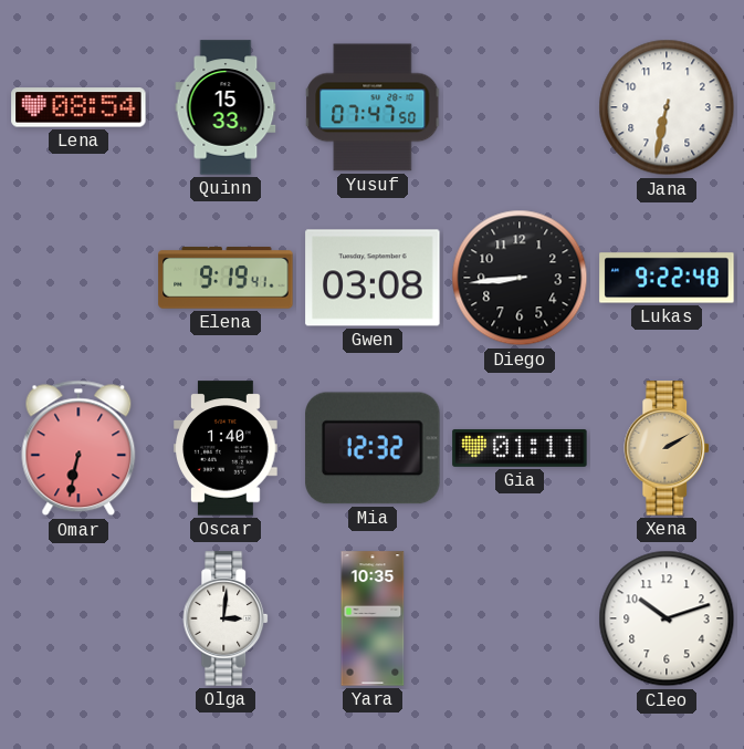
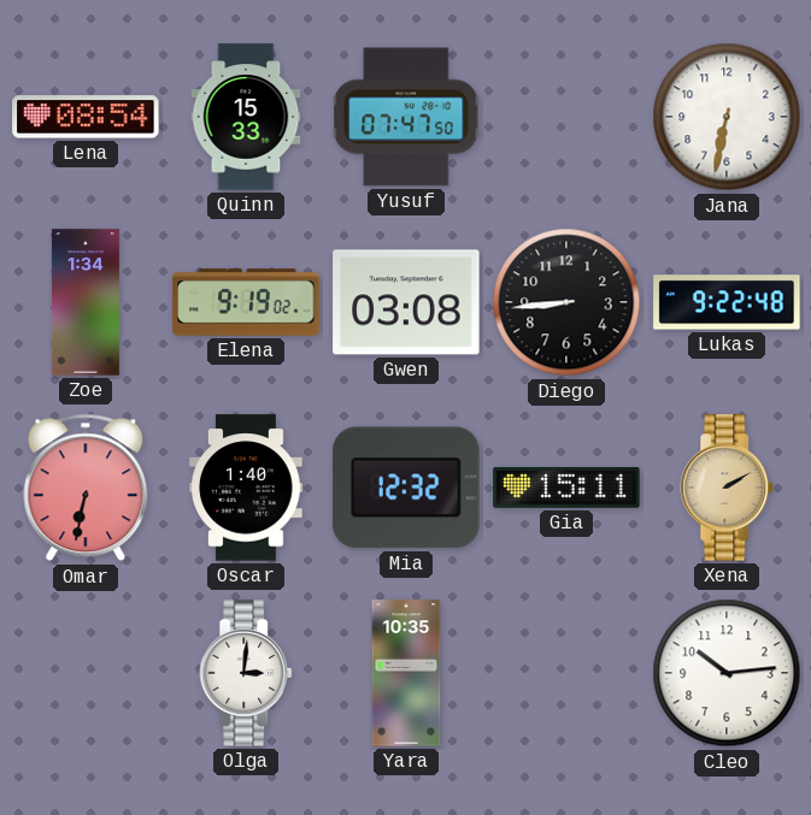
Zoe: none -> 1:34
Elena: 9:19:41 -> 9:19:02
Gia: 01:11 -> 15:11
Cleo: 10:12 -> 10:14
